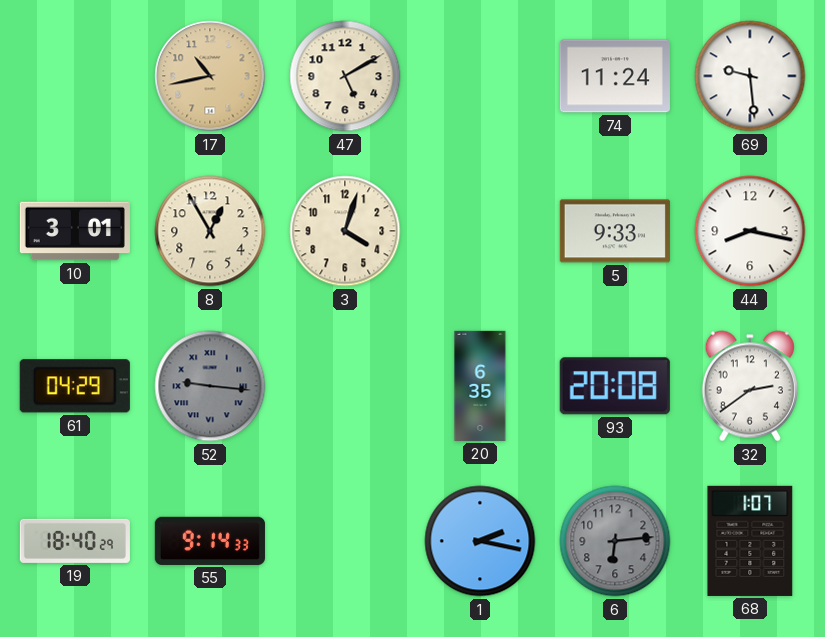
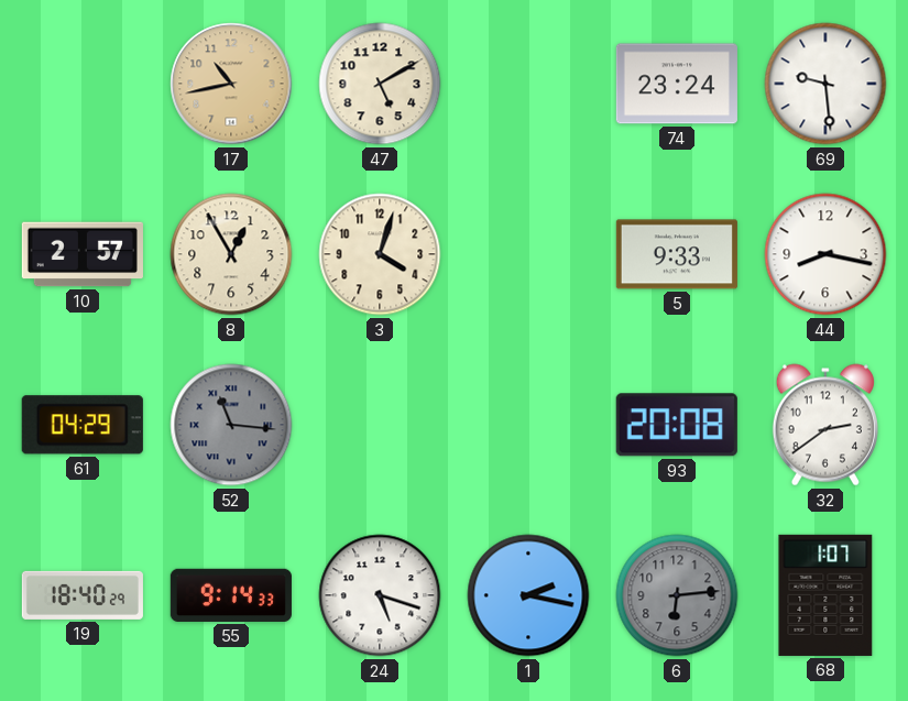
74: 11:24 -> 23:24
10: 3:01 -> 2:57
52: 9:16 -> 11:16
20: 6:35 -> none
24: none -> 5:18
